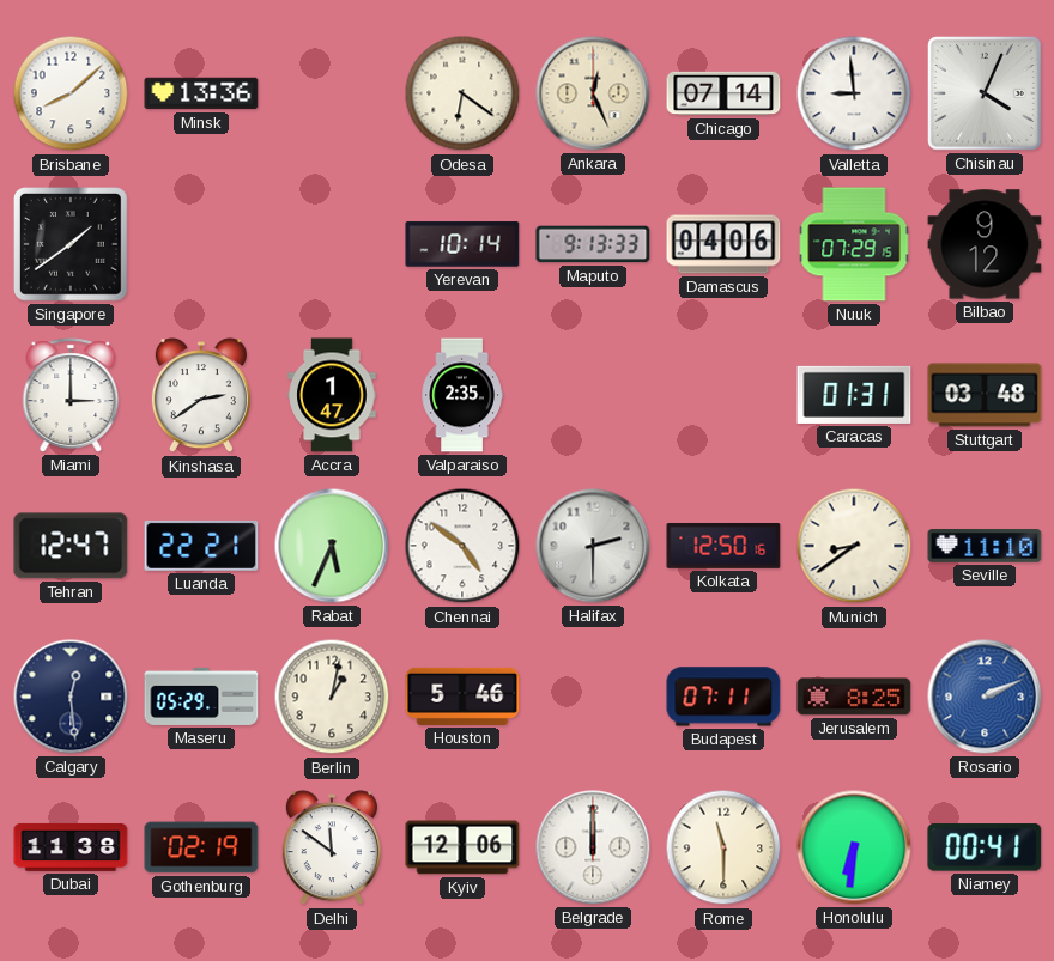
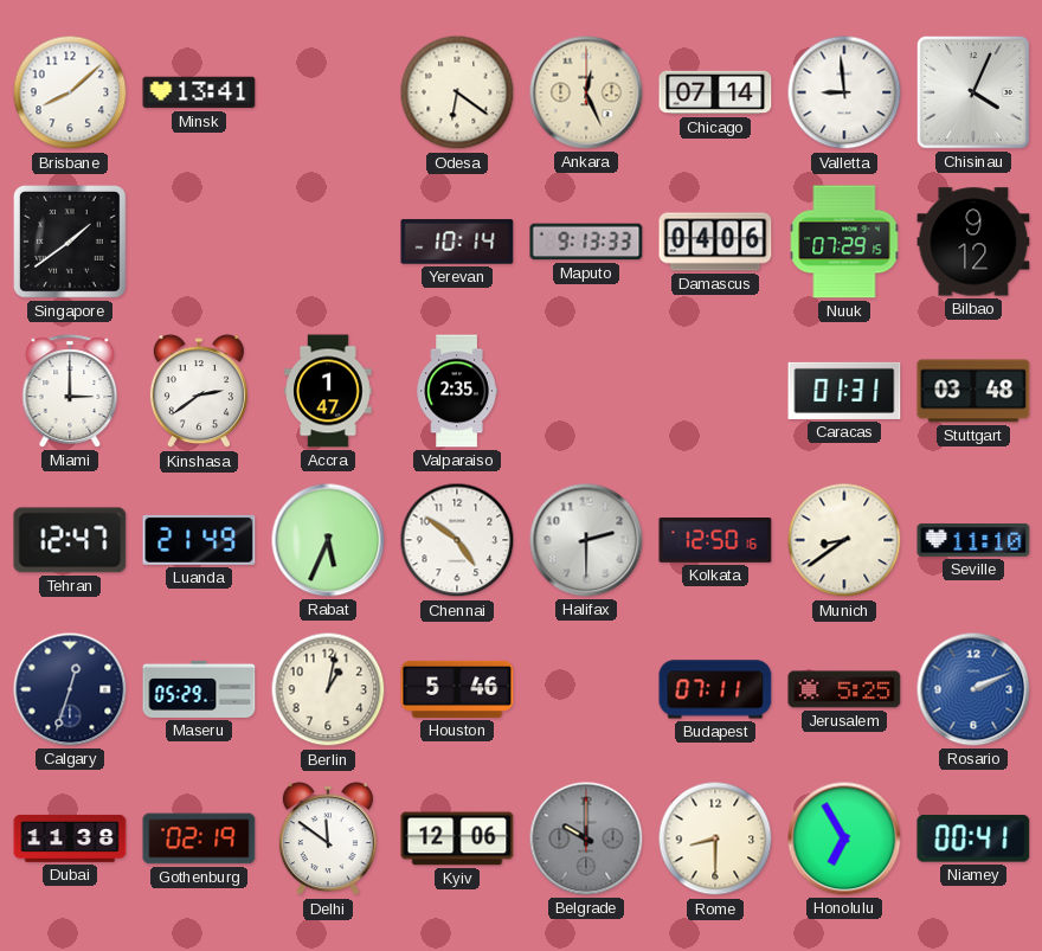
Minsk: 13:36 -> 13:41
Luanda: 22:21 -> 21:49
Calgary: 12:29 -> 12:33
Jerusalem: 8:25 -> 5:25
Belgrade: 12:00 -> 10:00
Belgrade dial: white -> grey
Rome: 11:30 -> 8:30
Honolulu: 6:31 -> 6:55
